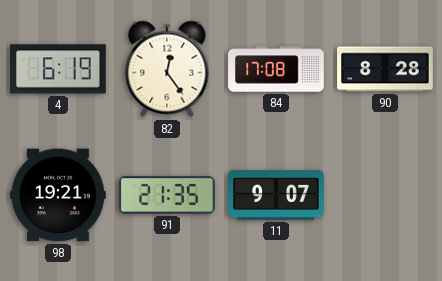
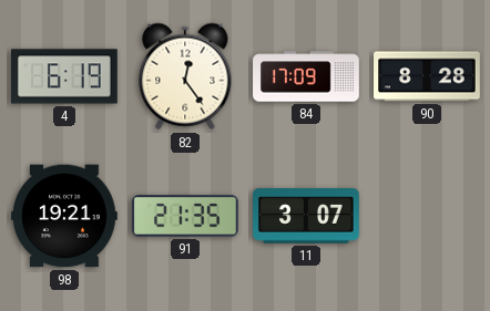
84: 17:08 -> 17:09
11: 9:07 -> 3:07
